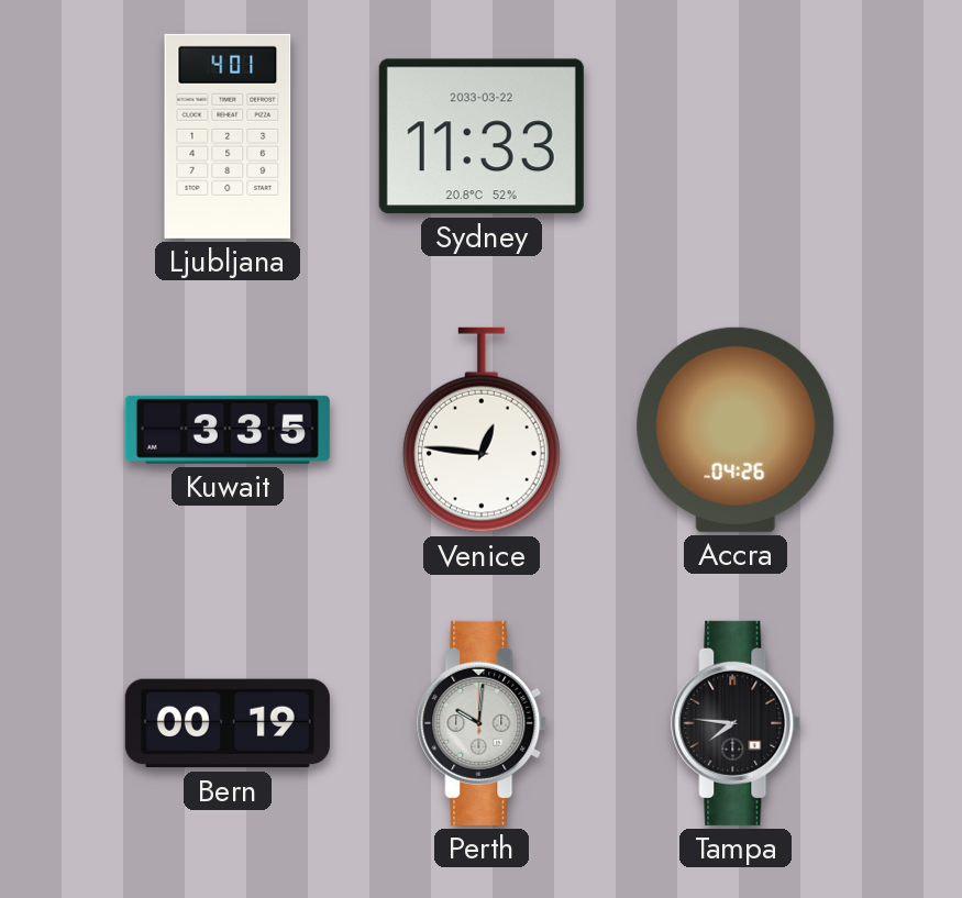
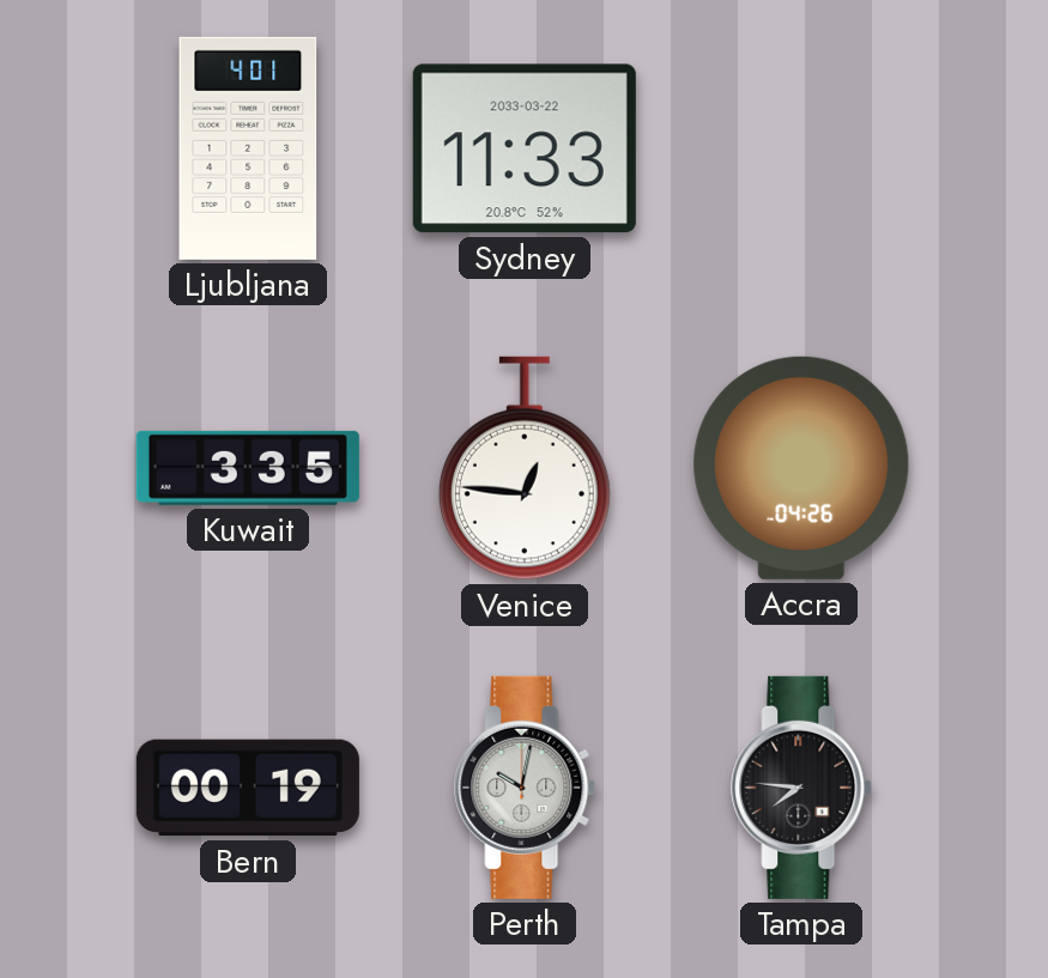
Perth: 10:01 -> 10:02
